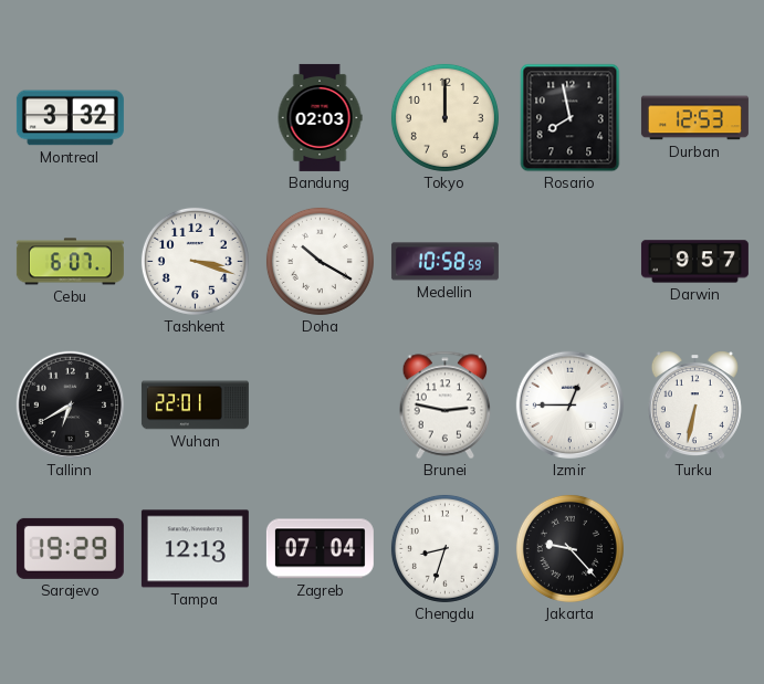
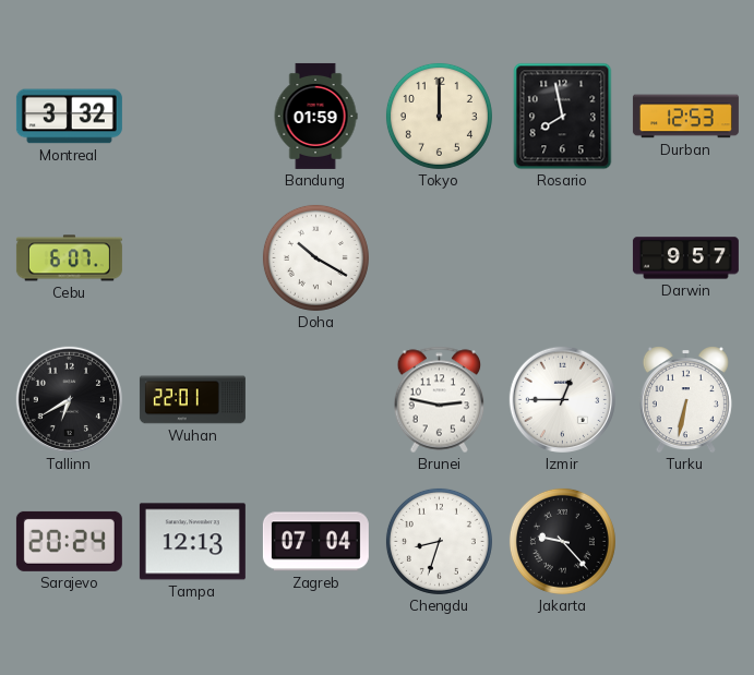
Bandung: 02:03 -> 01:59
Tashkent: 3:18 -> none
Medellin: 10:58 -> none
Sarajevo: 19:29 -> 20:24
